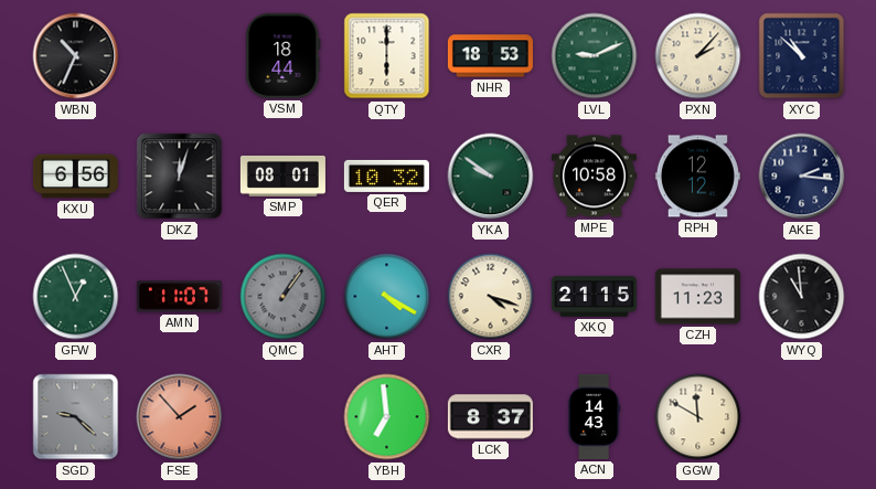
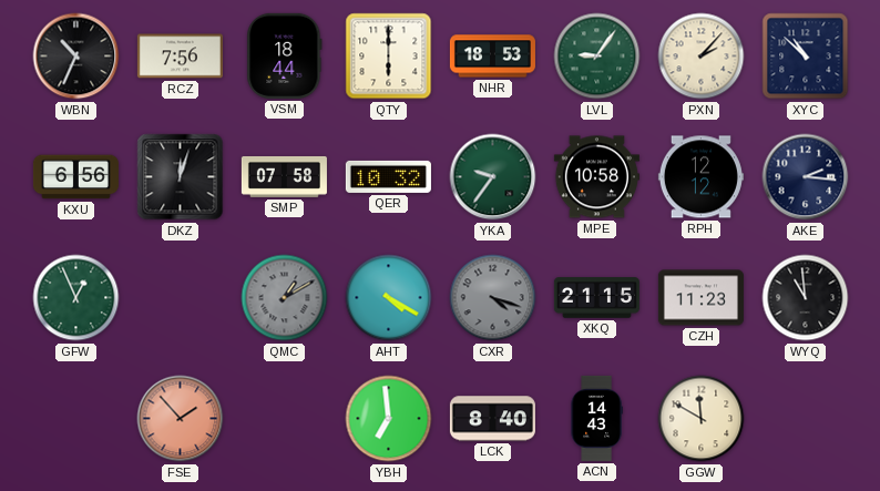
RCZ: none -> 7:56
LVL: 9:11 -> 9:06
SMP: 08:01 -> 07:58
YKA: 9:51 -> 9:36
AMN: 11:07 -> none
QMC: 1:06 -> 1:10
CXR dial: cream -> grey
SGD: 9:22 -> none
LCK: 8:37 -> 8:40
